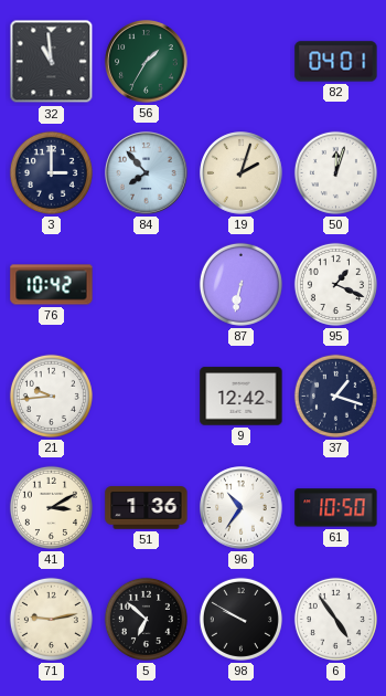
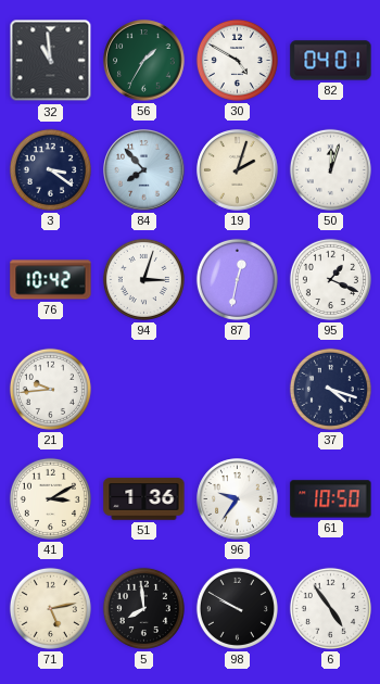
30: none -> 4:50
3: 3:00 -> 3:21
94: none -> 3:03
87: 6:32 -> 12:32
9: 12:42 -> none
37: 1:18 -> 4:18
96: 10:36 -> 9:36
71: 9:13 -> 5:13
5: 6:52 -> 7:59
